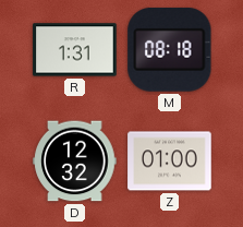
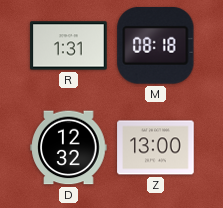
Z: 01:00 -> 13:00
